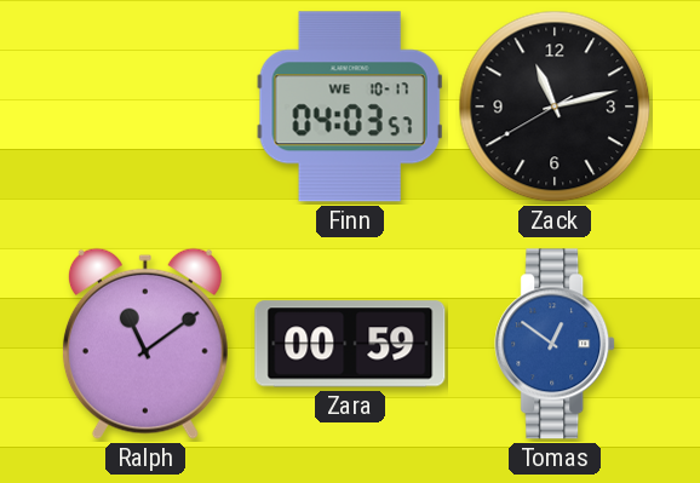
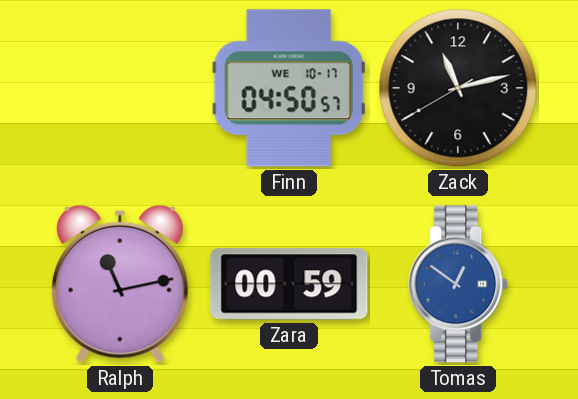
Finn: 04:03 -> 04:50
Ralph: 11:09 -> 11:13
